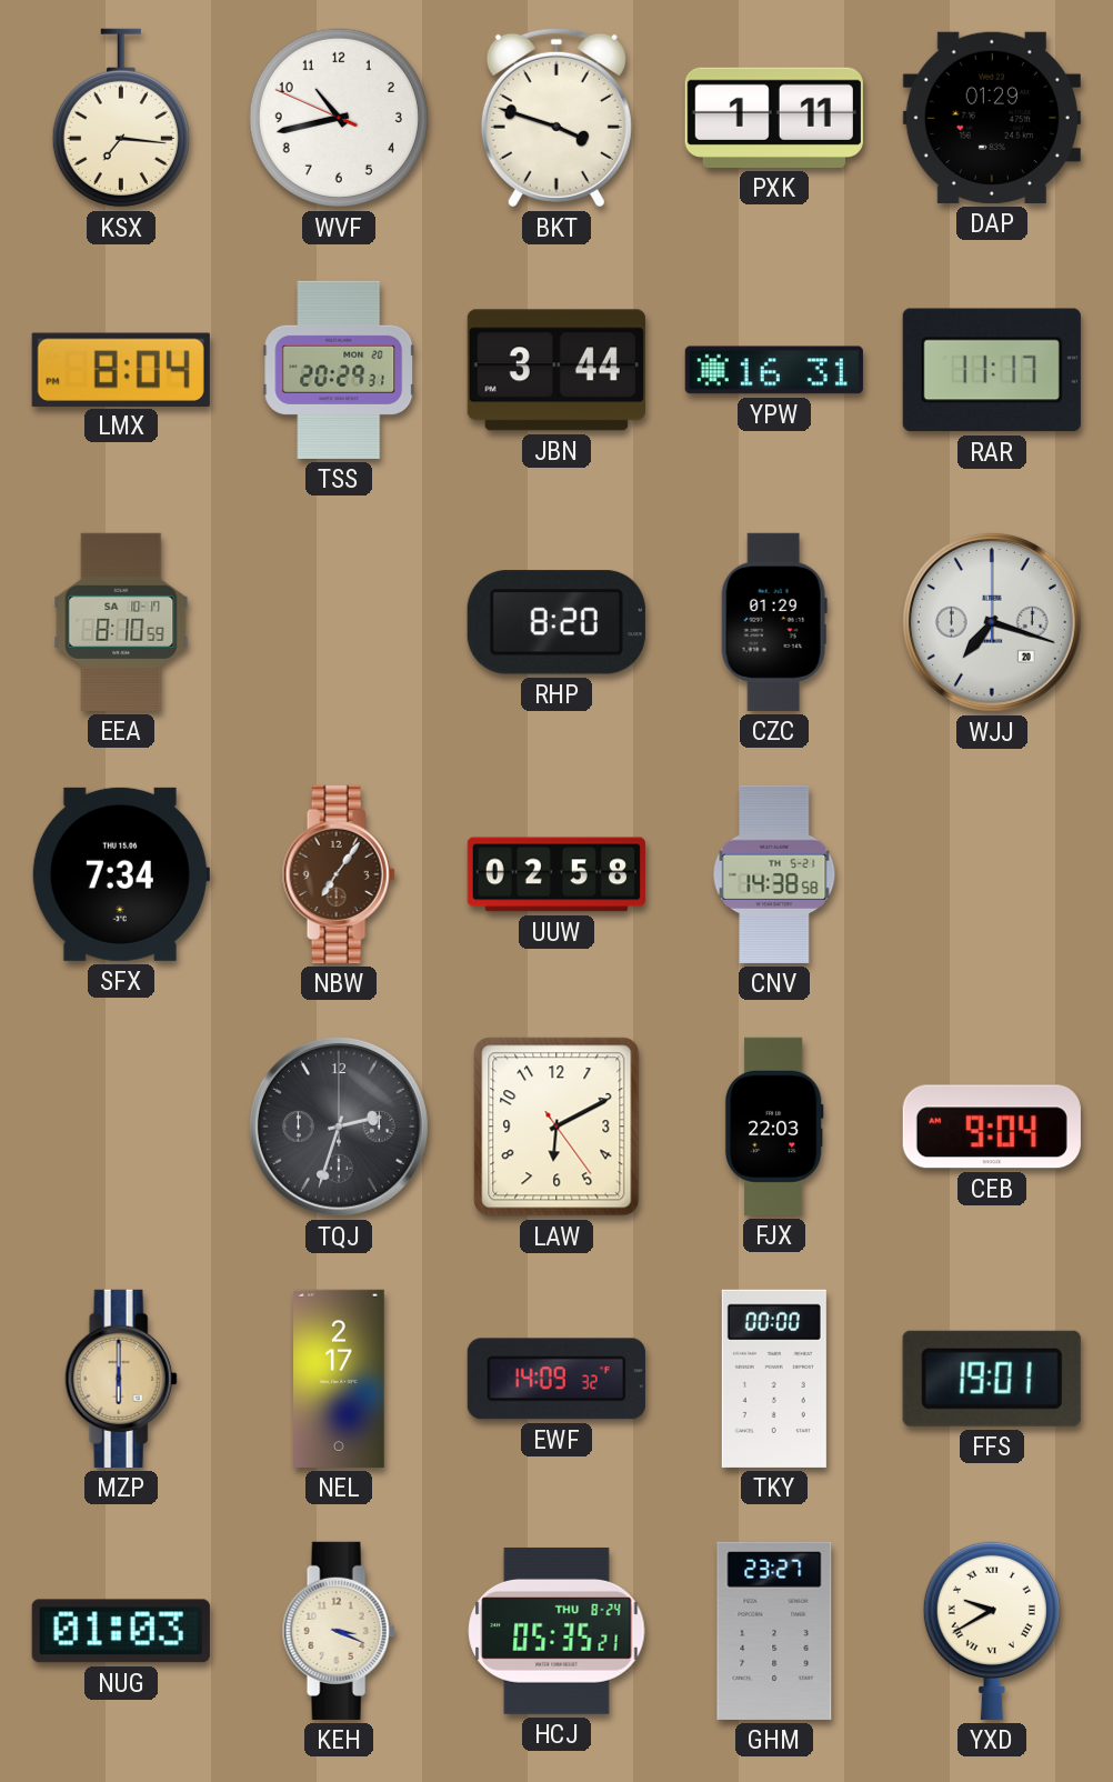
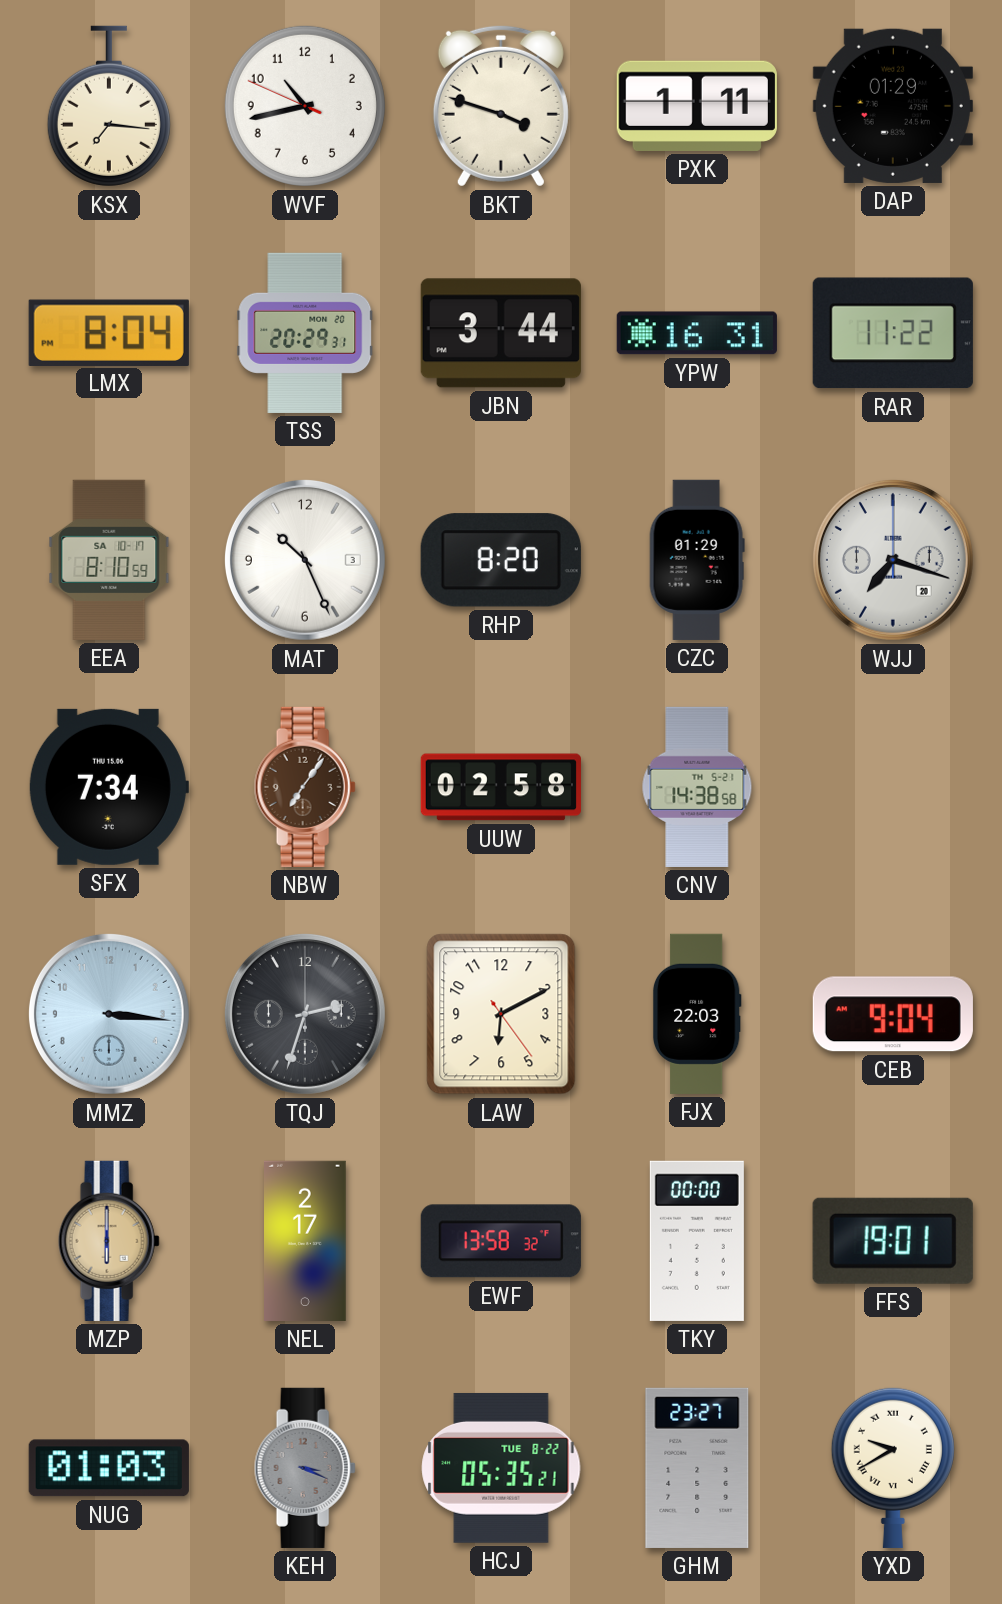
RAR: 11:17 -> 11:22
MAT: none -> 10:26
MMZ: none -> 3:16
EWF: 14:09 -> 13:58
KEH dial: cream -> grey
HCJ date: THU 8-24 -> TUE 8-22
